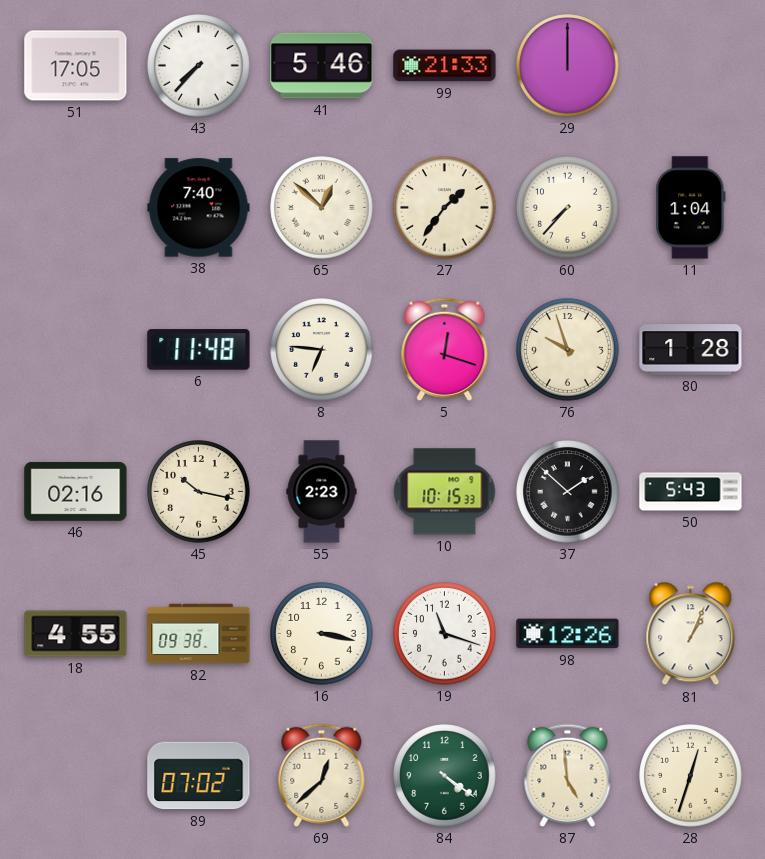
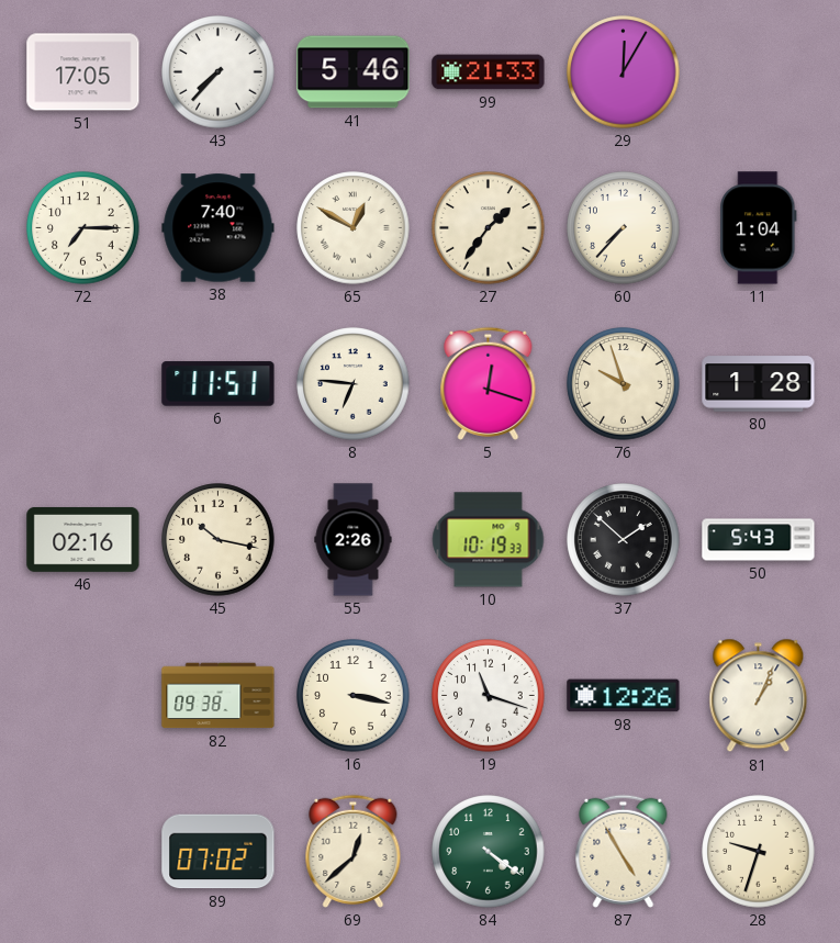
29: 12:00 -> 12:05
72: none -> 7:15
65: 12:52 -> 12:50
6: 11:48 -> 11:51
55: 2:23 -> 2:26
10: 10:15 -> 10:19
18: 4:55 -> none
87: 4:59 -> 4:55
28: 12:33 -> 9:33
